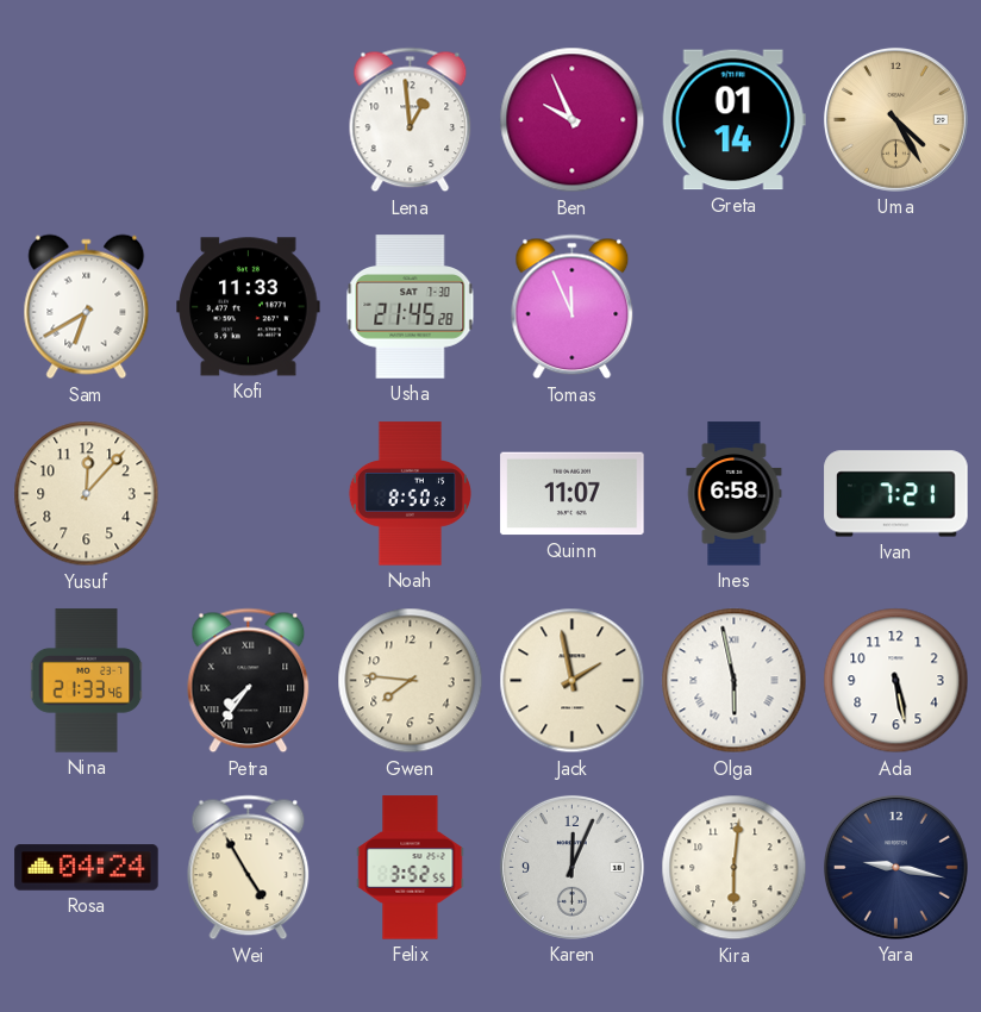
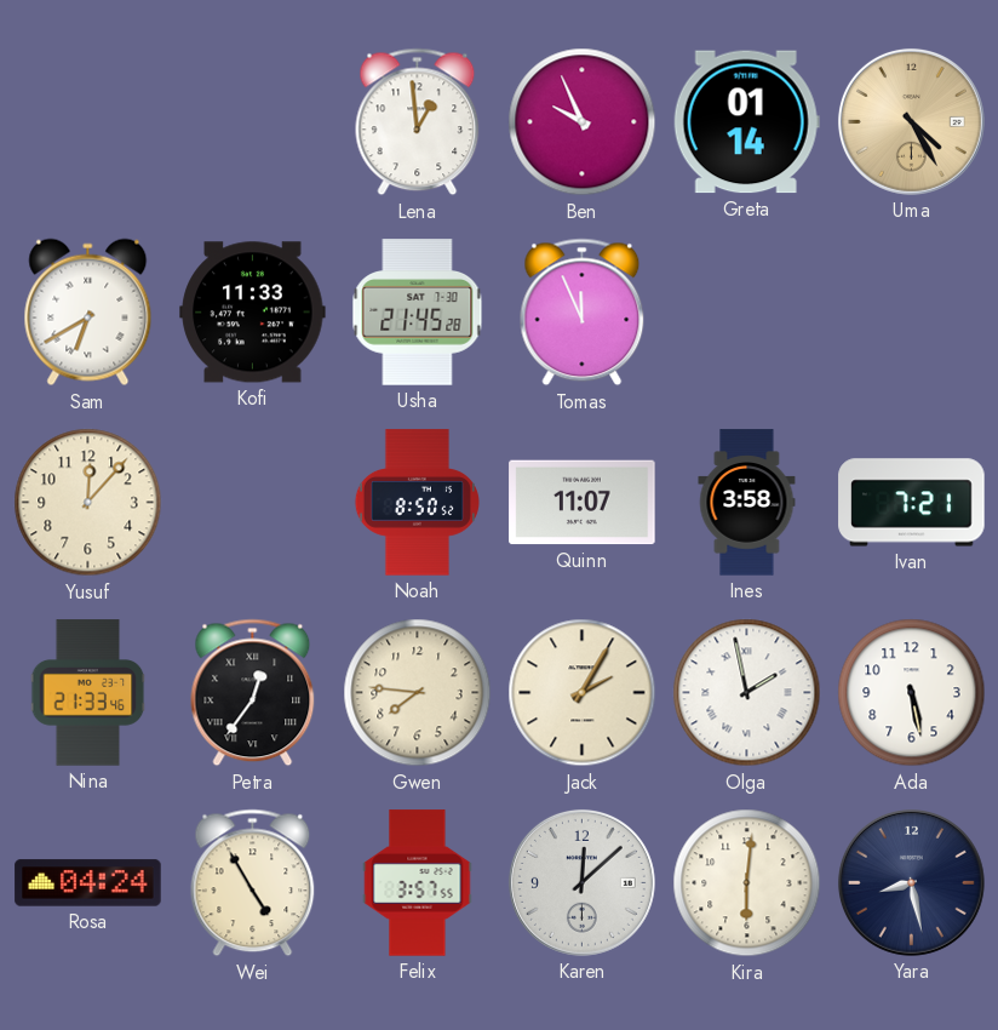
Ines: 6:58 -> 3:58
Petra: 7:36 -> 12:36
Jack: 1:58 -> 2:05
Olga: 5:58 -> 1:58
Felix: 3:52 -> 3:57
Karen: 12:04 -> 12:08
Yara: 9:17 -> 8:28
